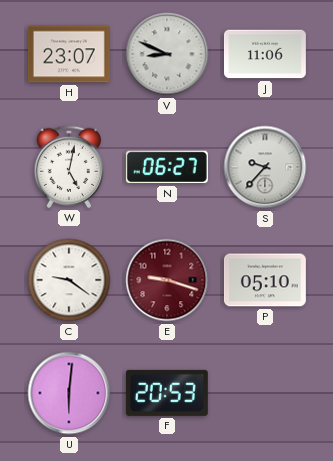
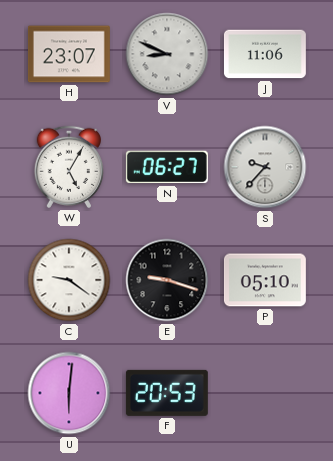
W: 5:02 -> 5:05
E dial: burgundy -> black
